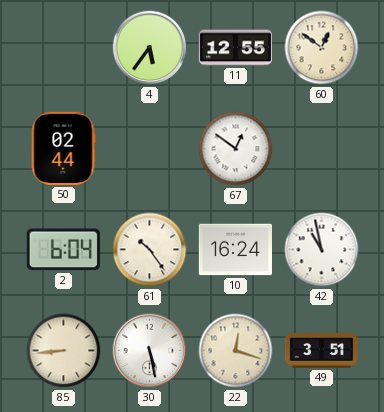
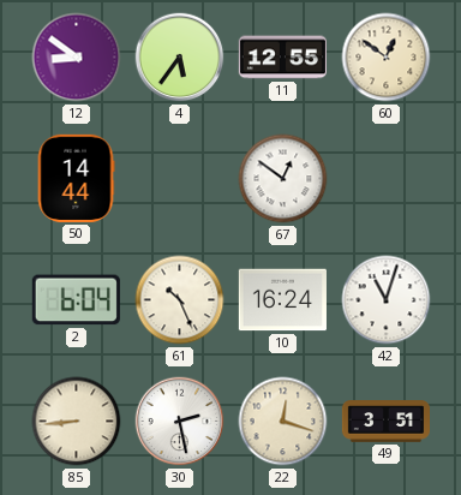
12: none -> 8:51
50: 02:44 -> 14:44
61: 10:24 -> 10:26
42: 10:58 -> 11:03
30: 5:28 -> 2:28
